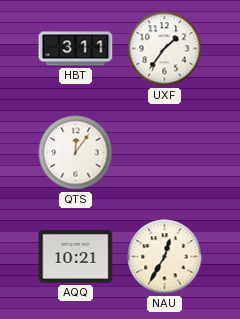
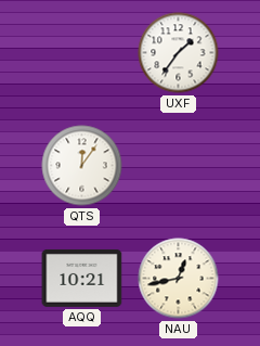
HBT: 3:11 -> none
NAU: 12:35 -> 12:43
